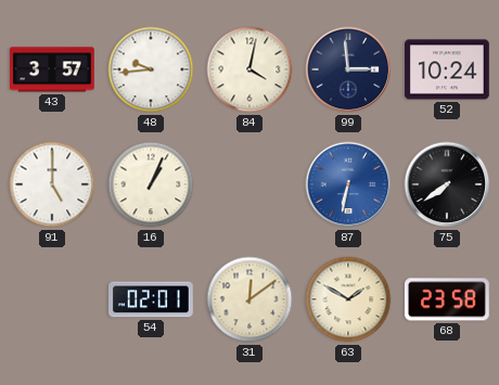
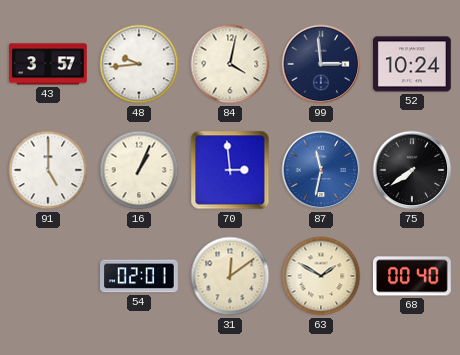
70: none -> 2:59
87: 6:32 -> 11:32
68: 23:58 -> 00:40
